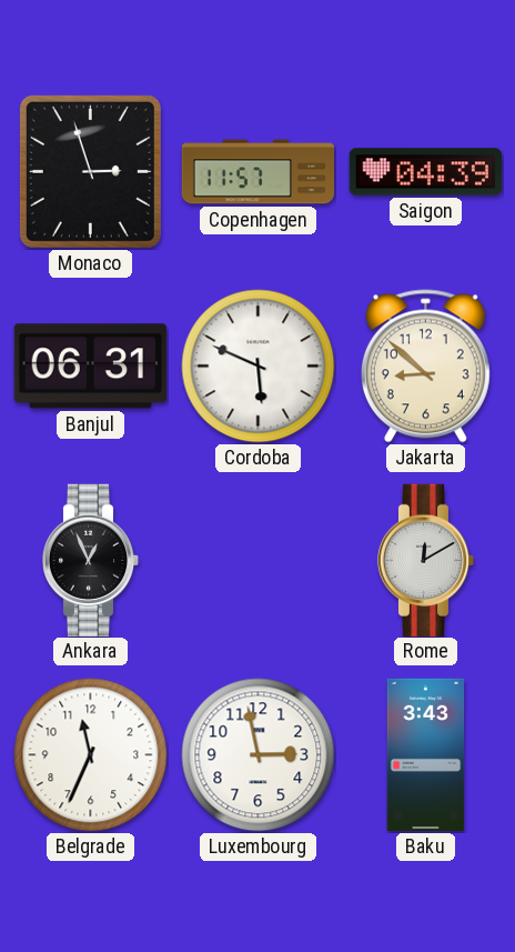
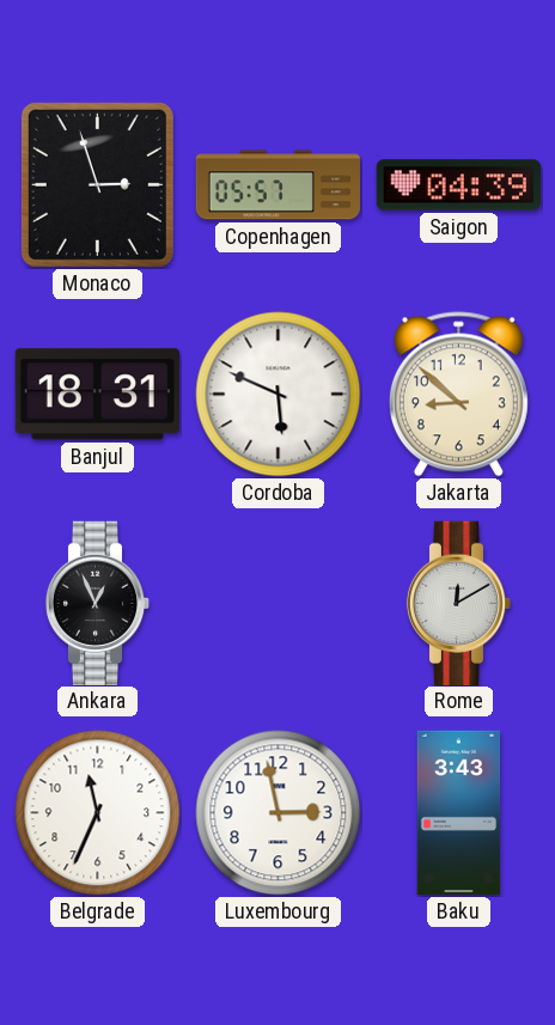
Copenhagen: 11:57 -> 05:57
Banjul: 06:31 -> 18:31
